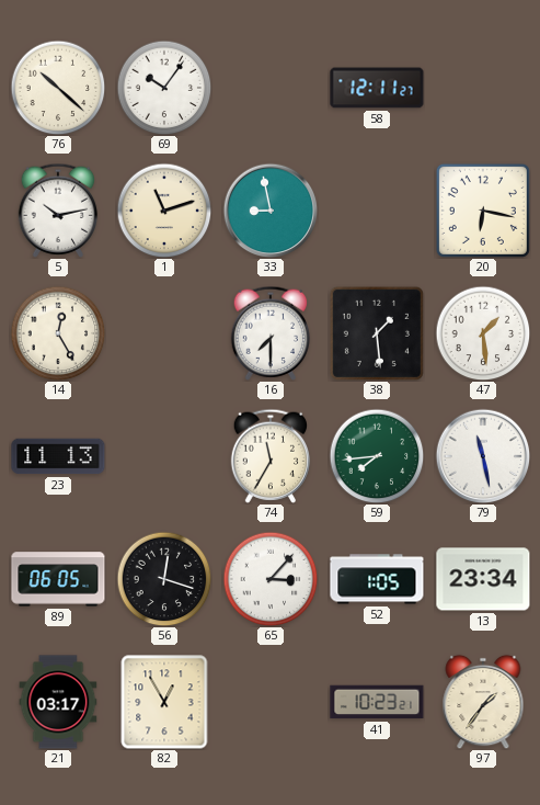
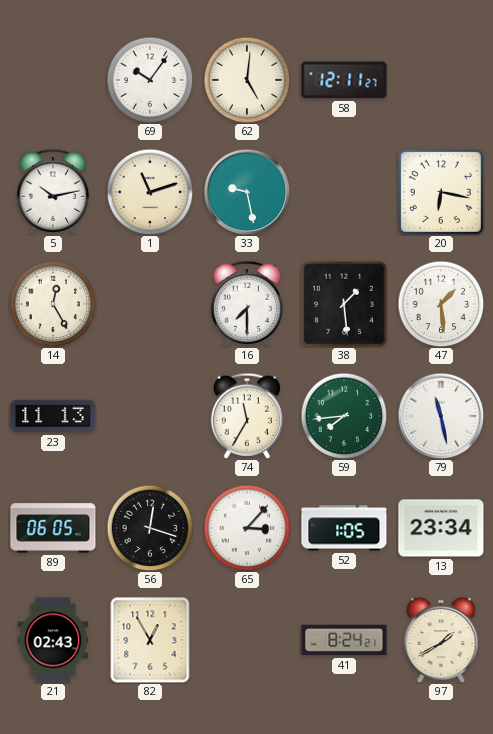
76: 10:22 -> none
62: none -> 5:01
33: 8:58 -> 9:28
21: 03:17 -> 02:43
41: 10:23 -> 8:24
97: 1:36 -> 1:40
